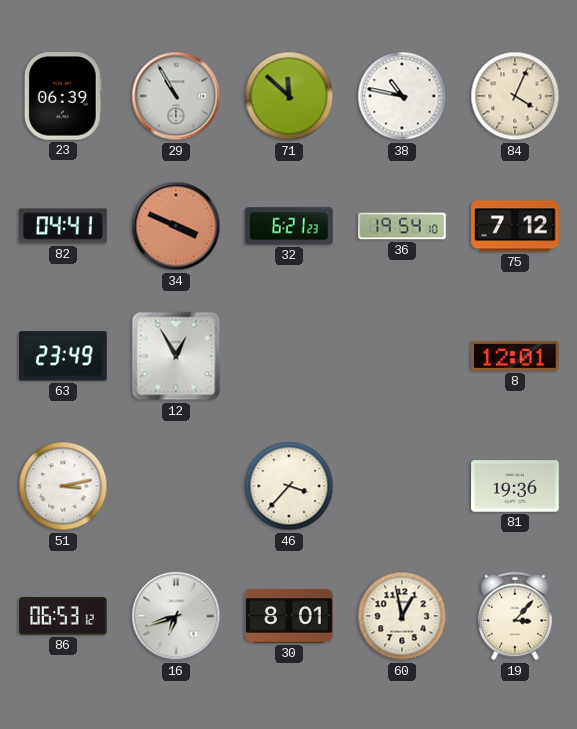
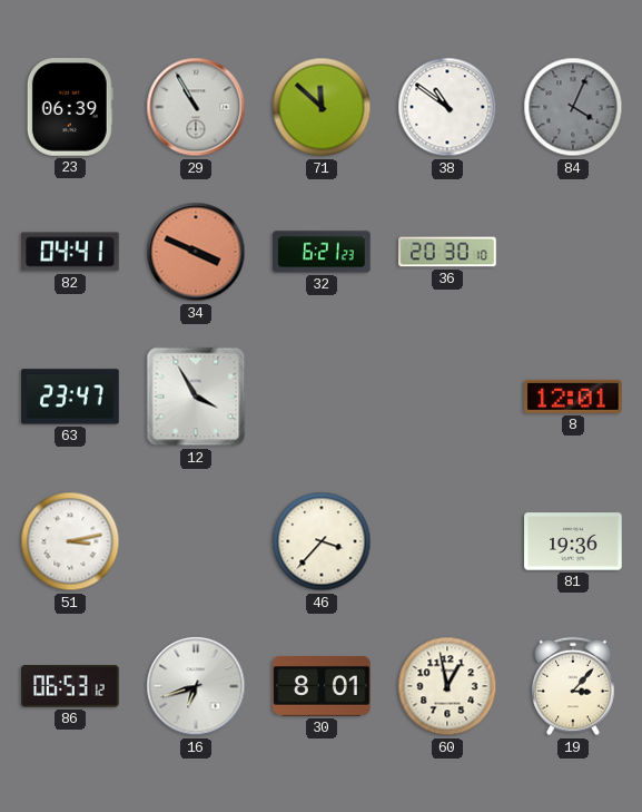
38: 10:47 -> 10:51
84 dial: cream -> grey
36: 19:54 -> 20:30
75: 7:12 -> none
63: 23:49 -> 23:47
12: 12:55 -> 3:55
